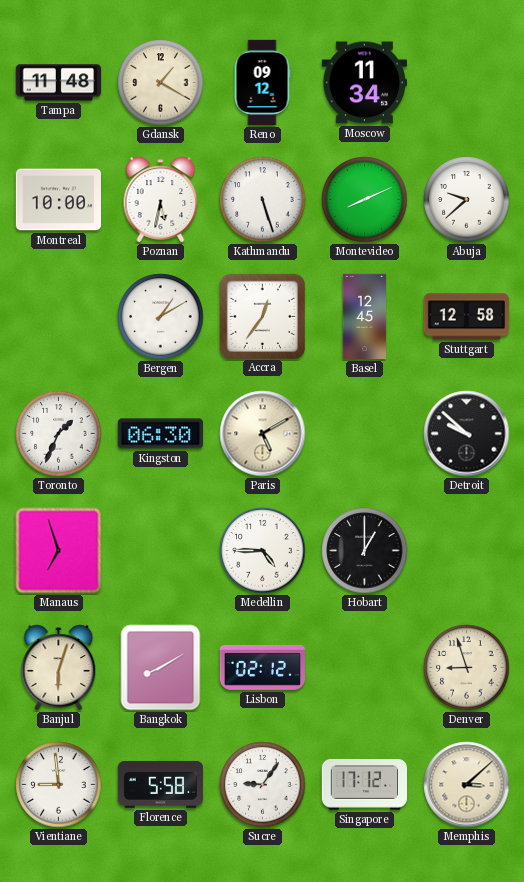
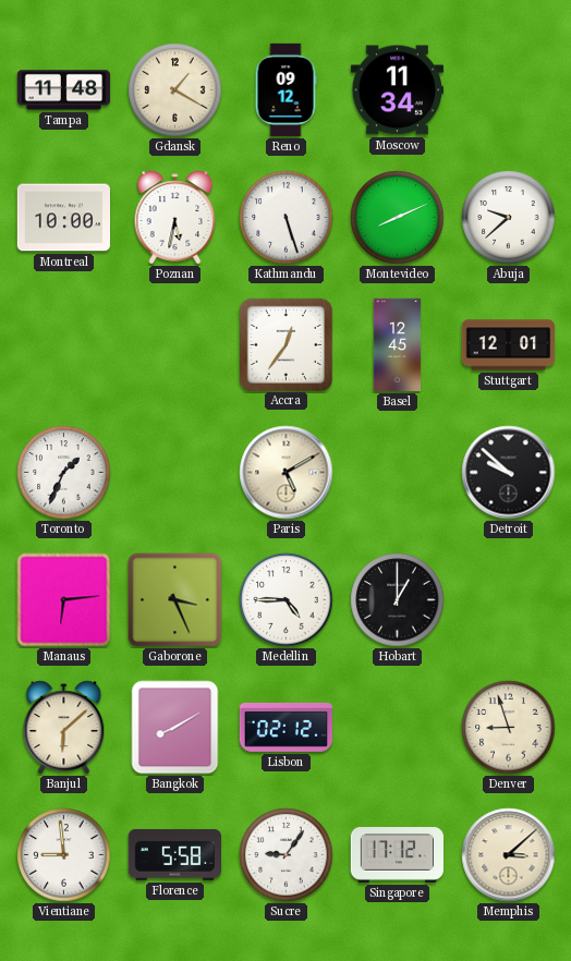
Bergen: 1:10 -> none
Stuttgart: 12:58 -> 12:01
Kingston: 06:30 -> none
Manaus: 6:57 -> 6:14
Gaborone: none -> 3:26
Banjul: 6:03 -> 6:08
